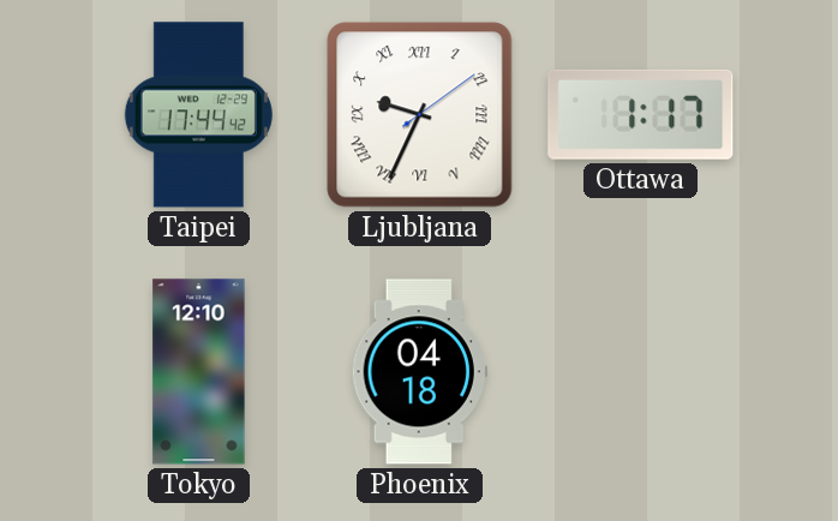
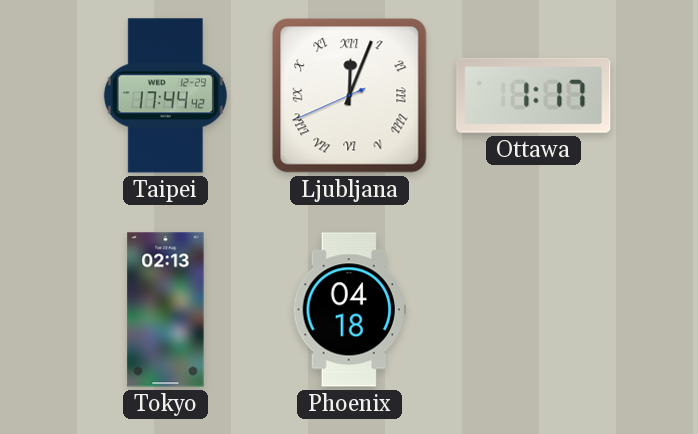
Ljubljana: 9:34 -> 12:03
Tokyo: 12:10 -> 02:13
